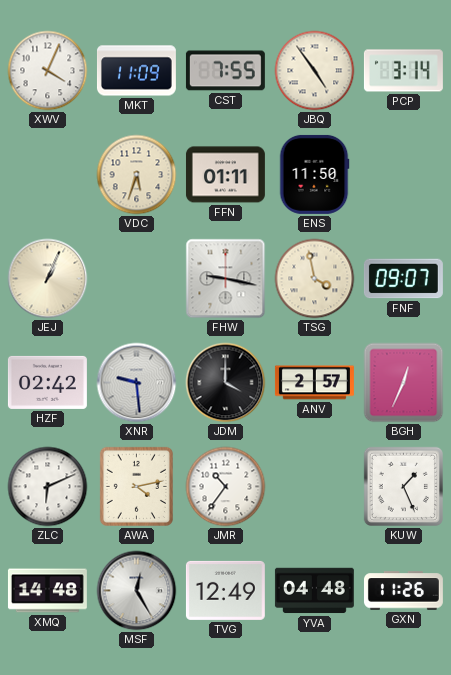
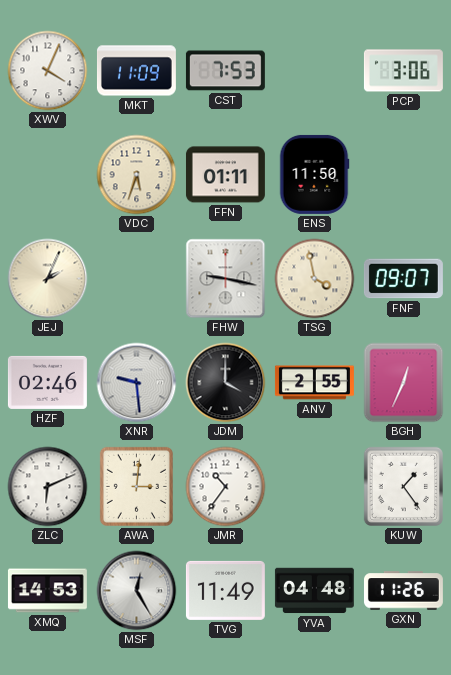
CST: 7:55 -> 7:53
JBQ: 4:54 -> none
PCP: 3:14 -> 3:06
JEJ: 1:04 -> 2:04
HZF: 02:42 -> 02:46
ANV: 2:57 -> 2:55
AWA: 4:13 -> 3:01
KUW: 1:26 -> 1:24
XMQ: 14:48 -> 14:53
TVG: 12:49 -> 11:49
